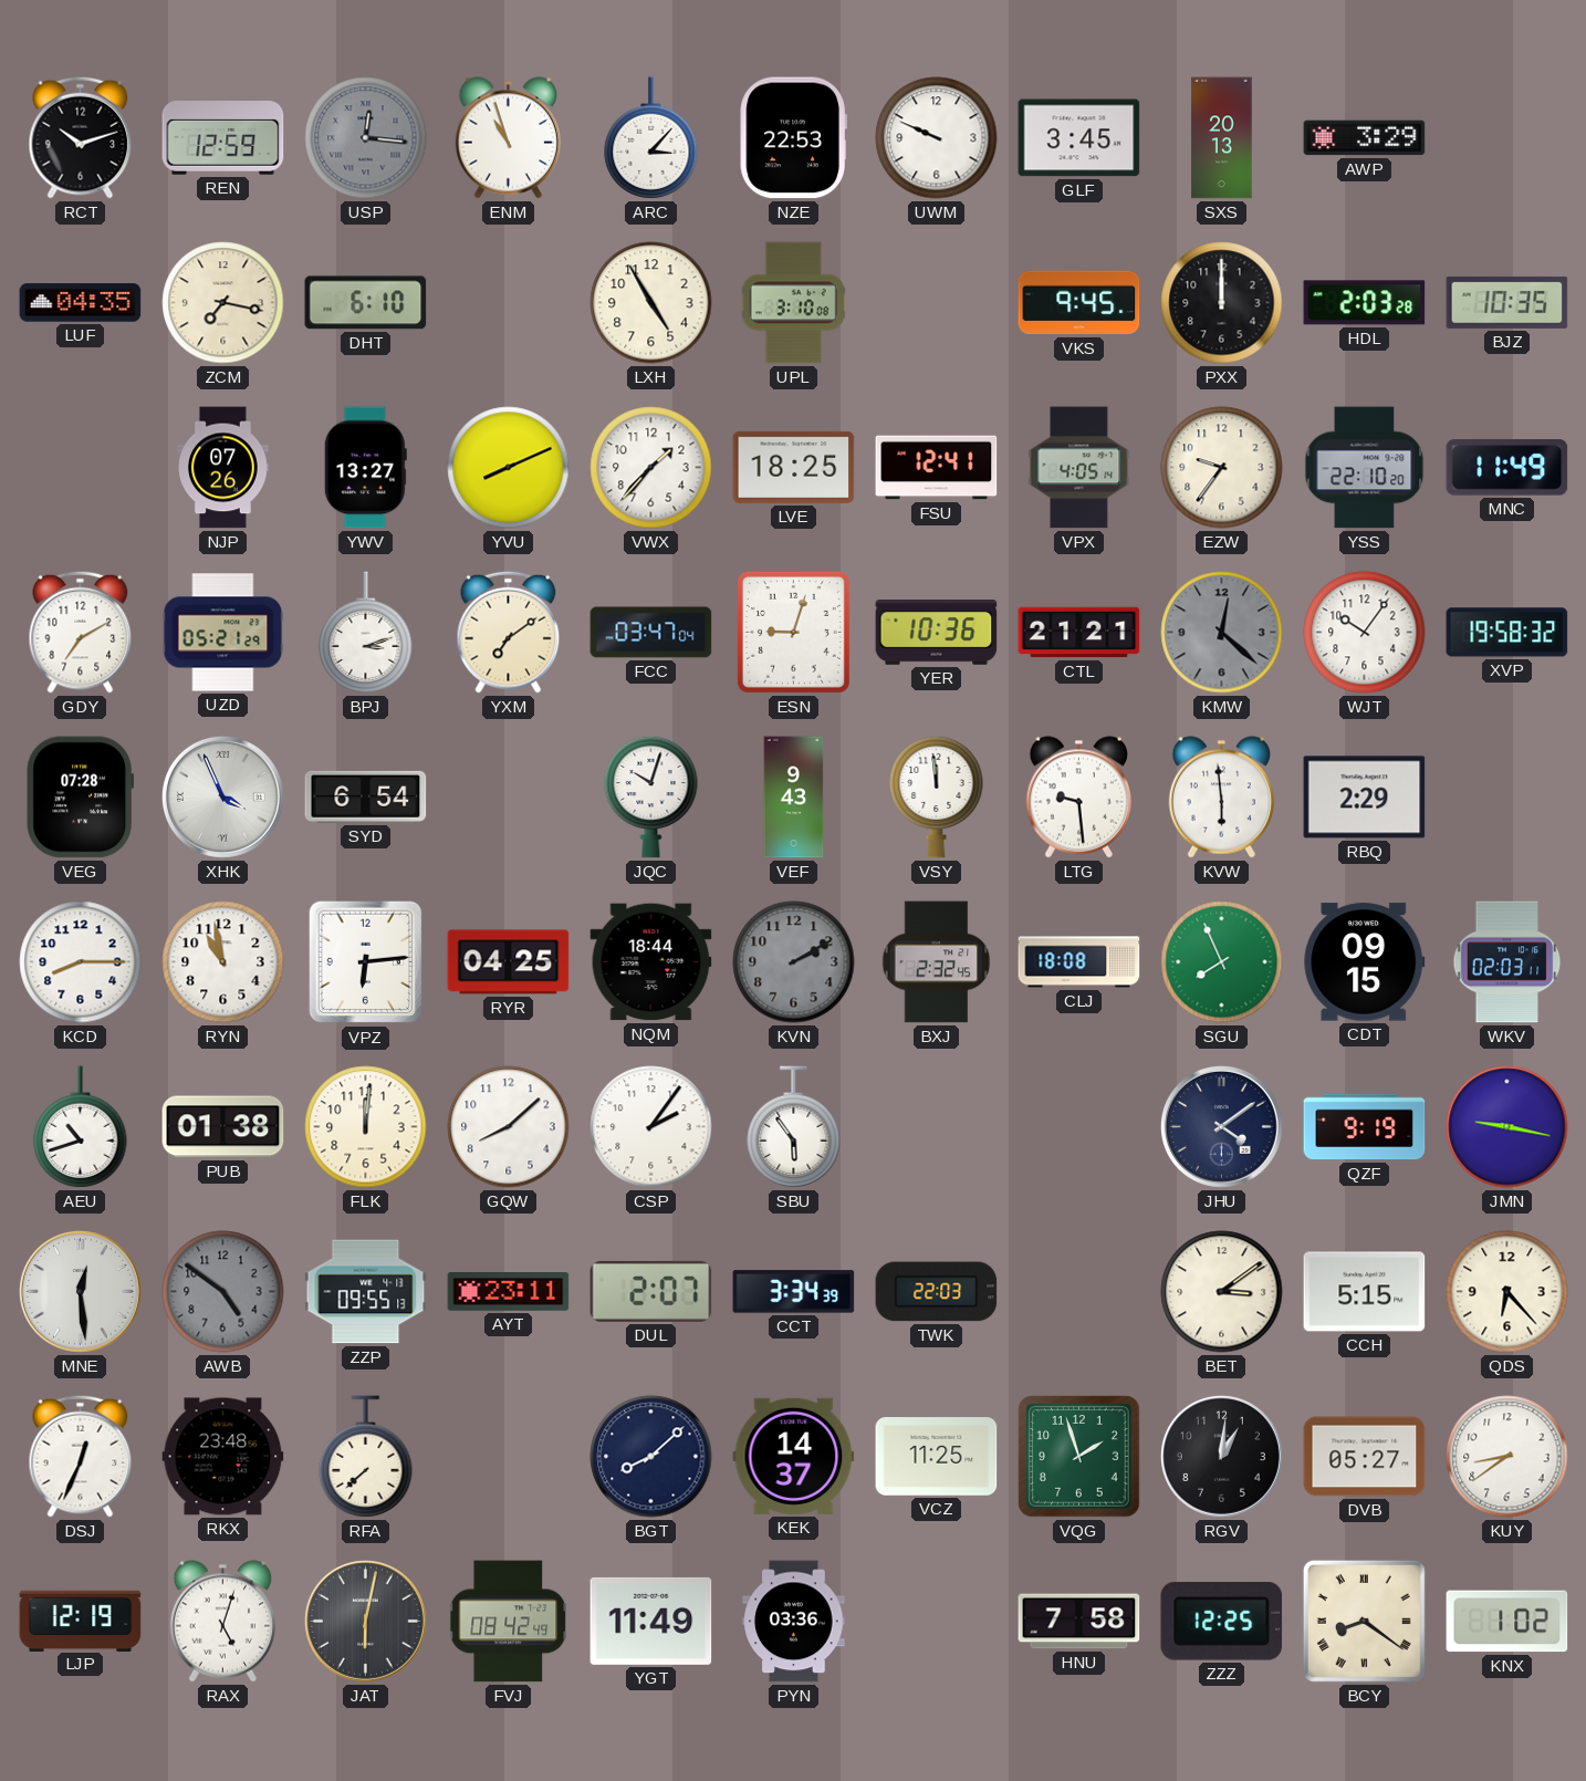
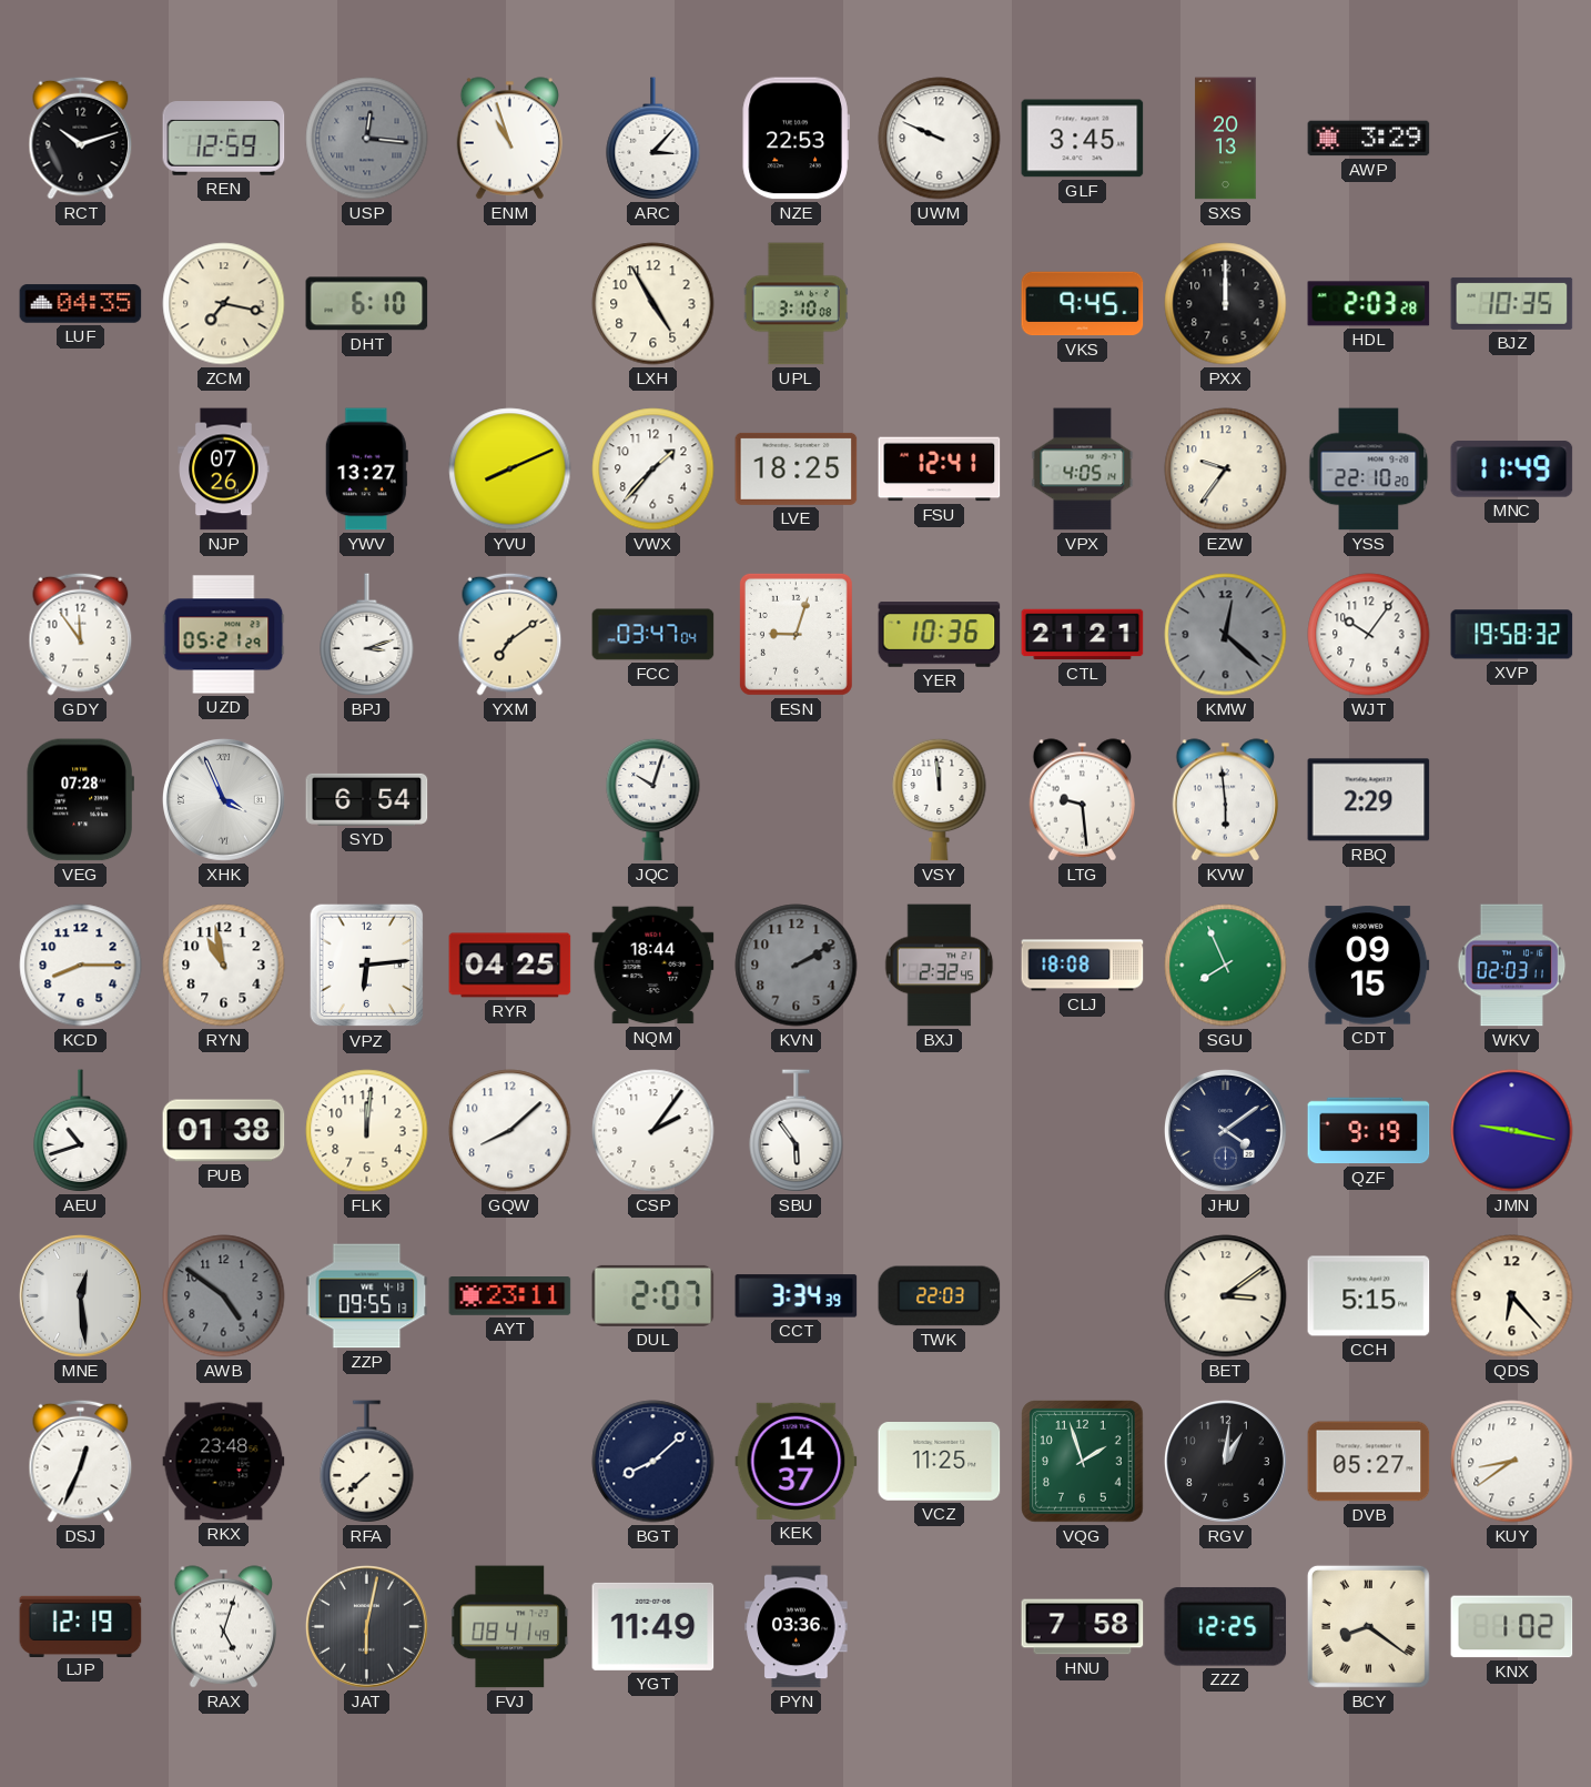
GDY: 7:10 -> 11:54
VEF: 9:43 -> none
FVJ: 08:42 -> 08:41
